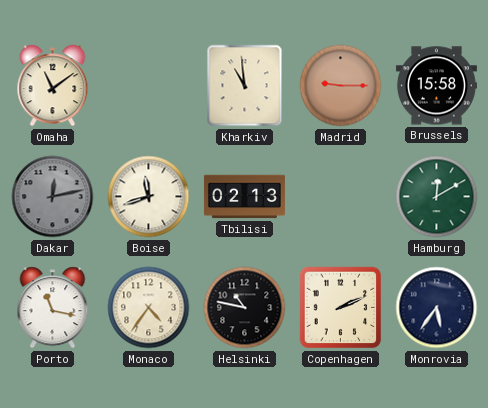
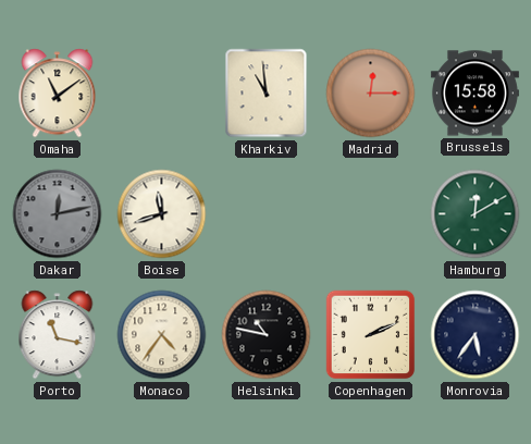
Madrid: 9:15 -> 12:15
Tbilisi: 02:13 -> none
